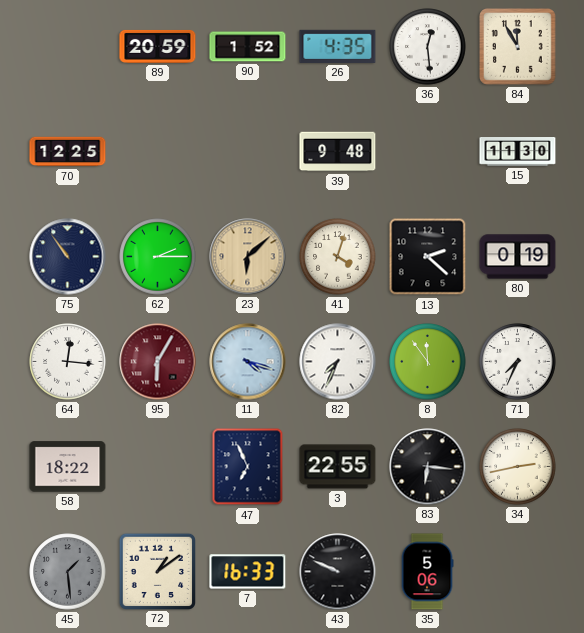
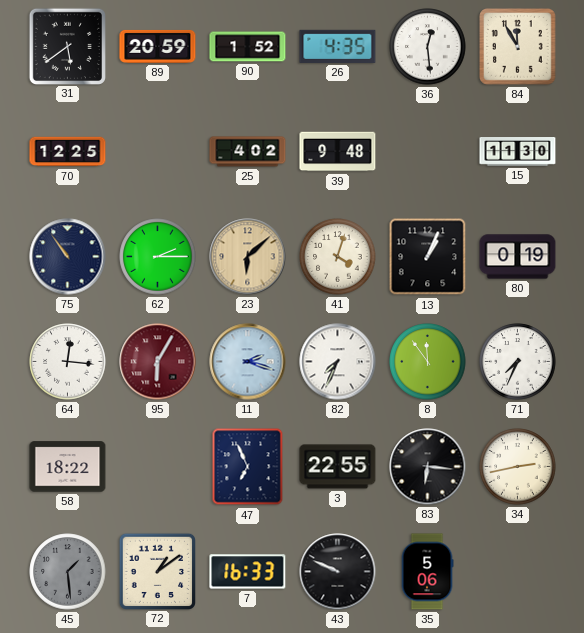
31: none -> 5:39
25: none -> 4:02
13: 2:22 -> 1:04
11: 4:18 -> 2:18
